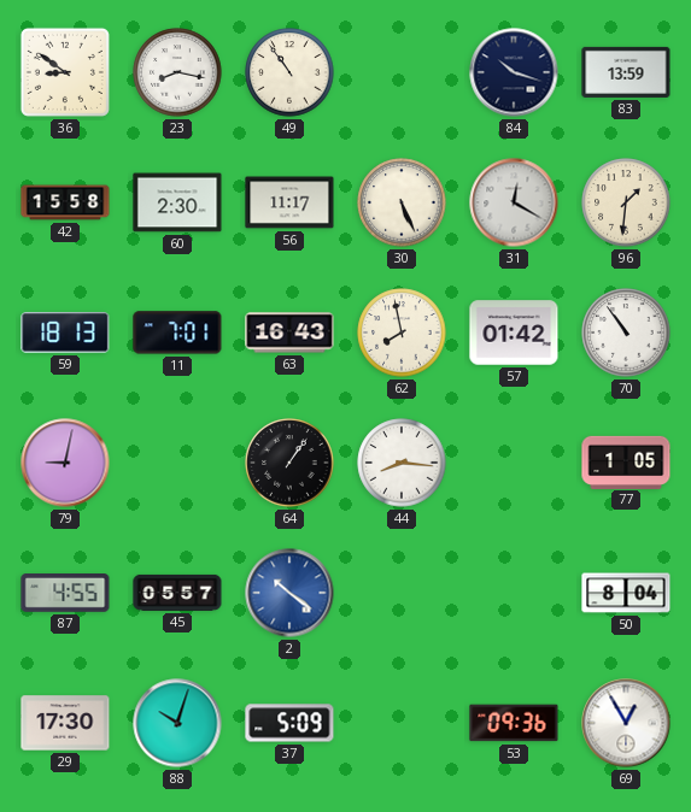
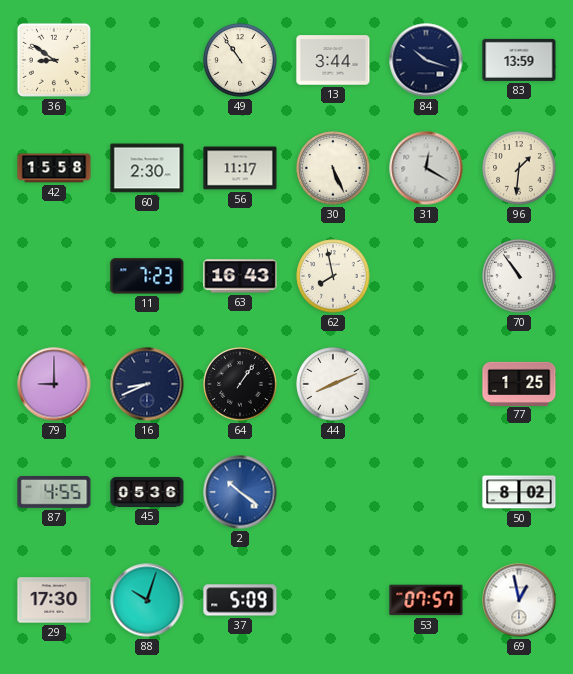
23: 8:17 -> none
13: none -> 3:44
59: 18:13 -> none
11: 7:01 -> 7:23
57: 01:42 -> none
79: 9:02 -> 9:00
16: none -> 8:41
44: 8:16 -> 8:11
77: 1:05 -> 1:25
45: 05:57 -> 05:36
50: 8:04 -> 8:02
53: 09:36 -> 07:57
69: 12:55 -> 12:58
